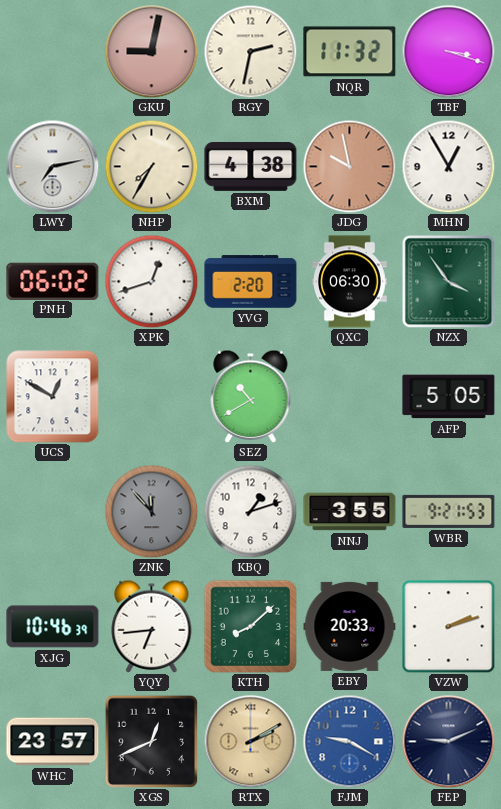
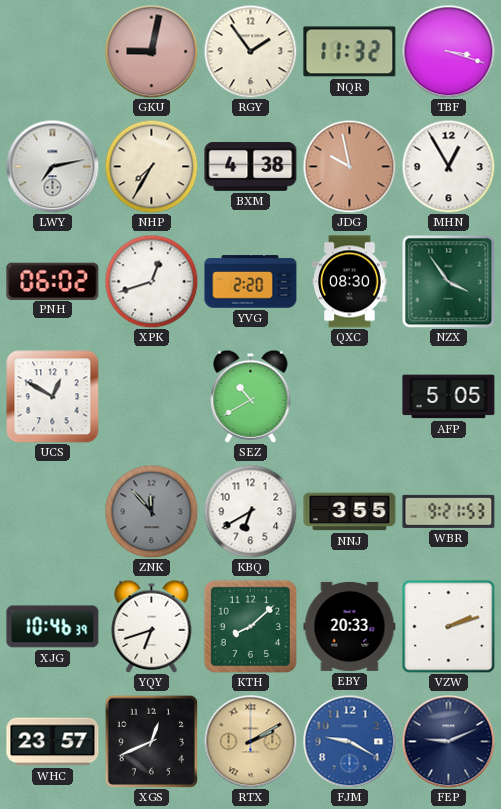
RGY: 2:32 -> 1:54
QXC: 06:30 -> 08:30
KBQ: 1:12 -> 6:40
YQY: 6:44 -> 6:42
